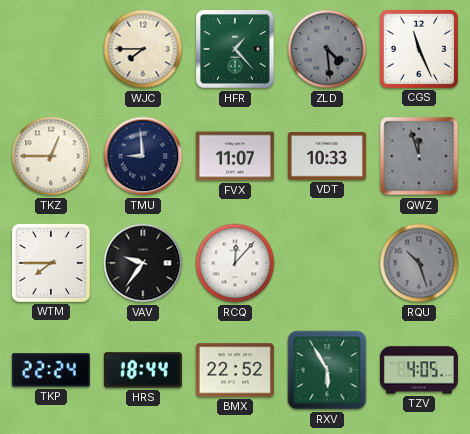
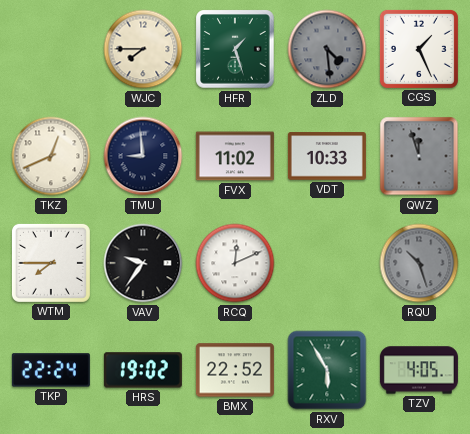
HFR: 1:23 -> 1:27
CGS: 11:26 -> 1:26
TKZ: 12:45 -> 12:41
FVX: 11:07 -> 11:02
RCQ: 12:07 -> 12:11
HRS: 18:44 -> 19:02
